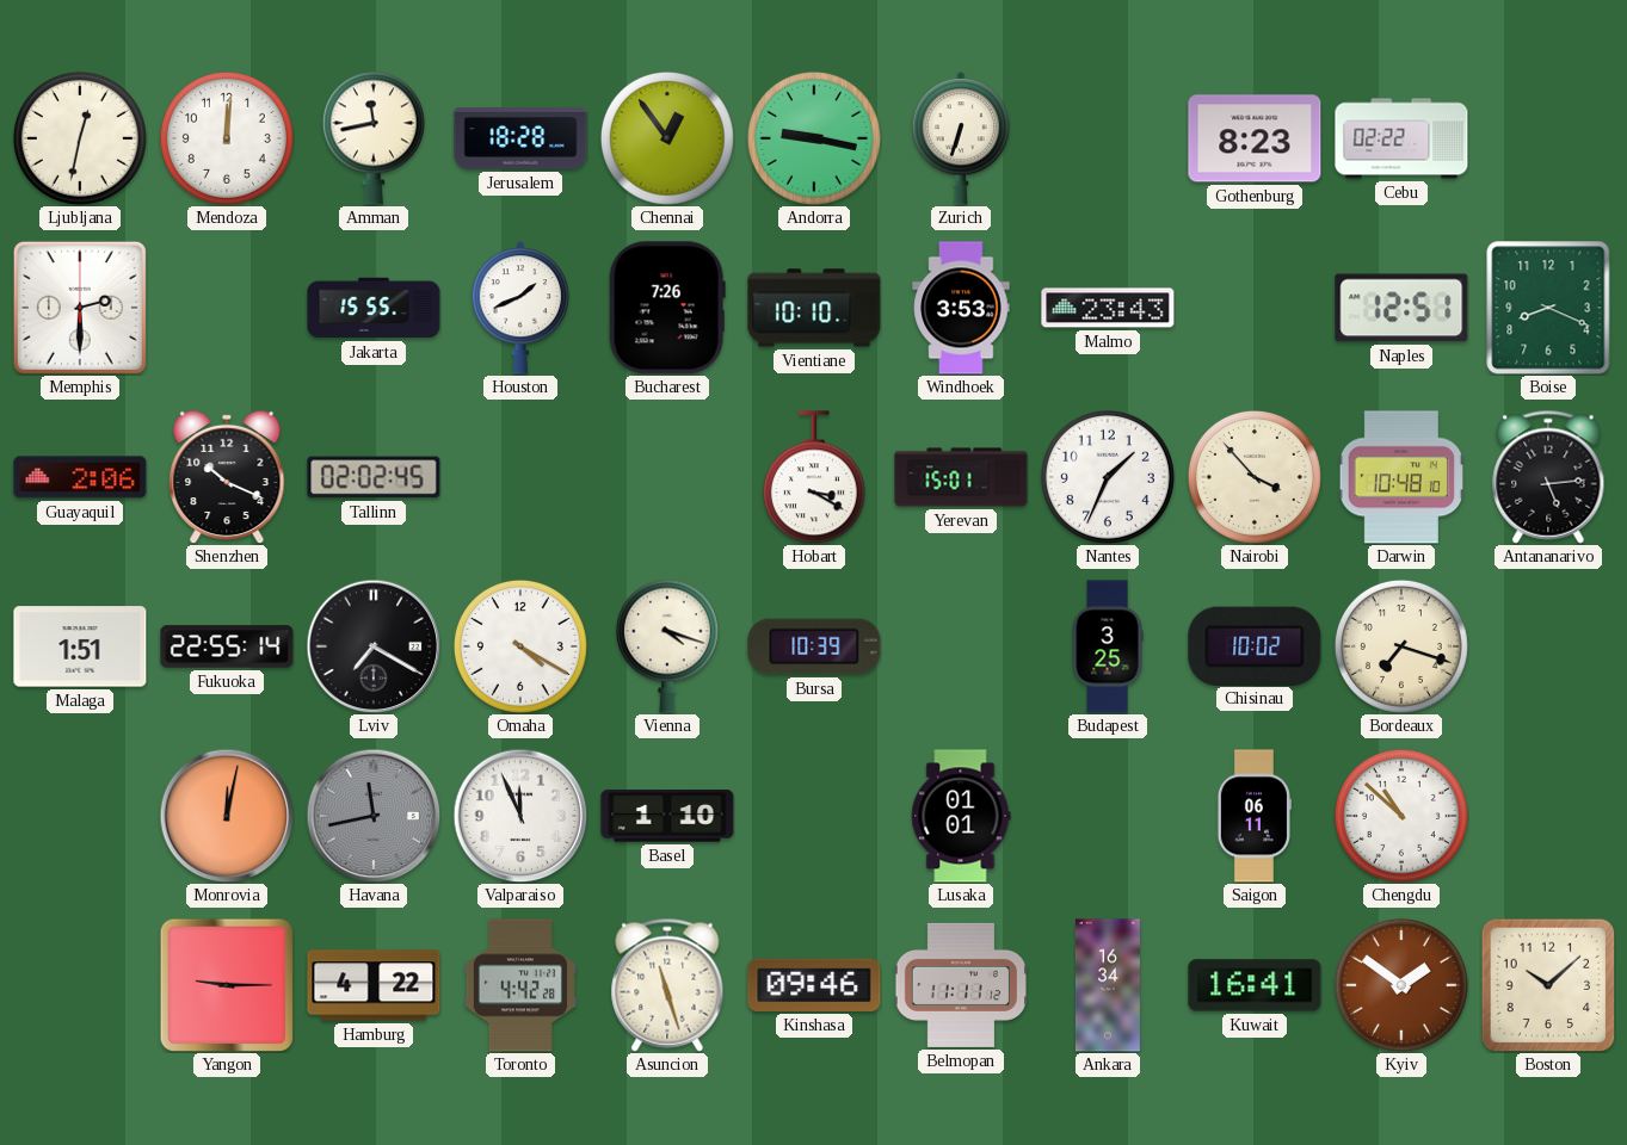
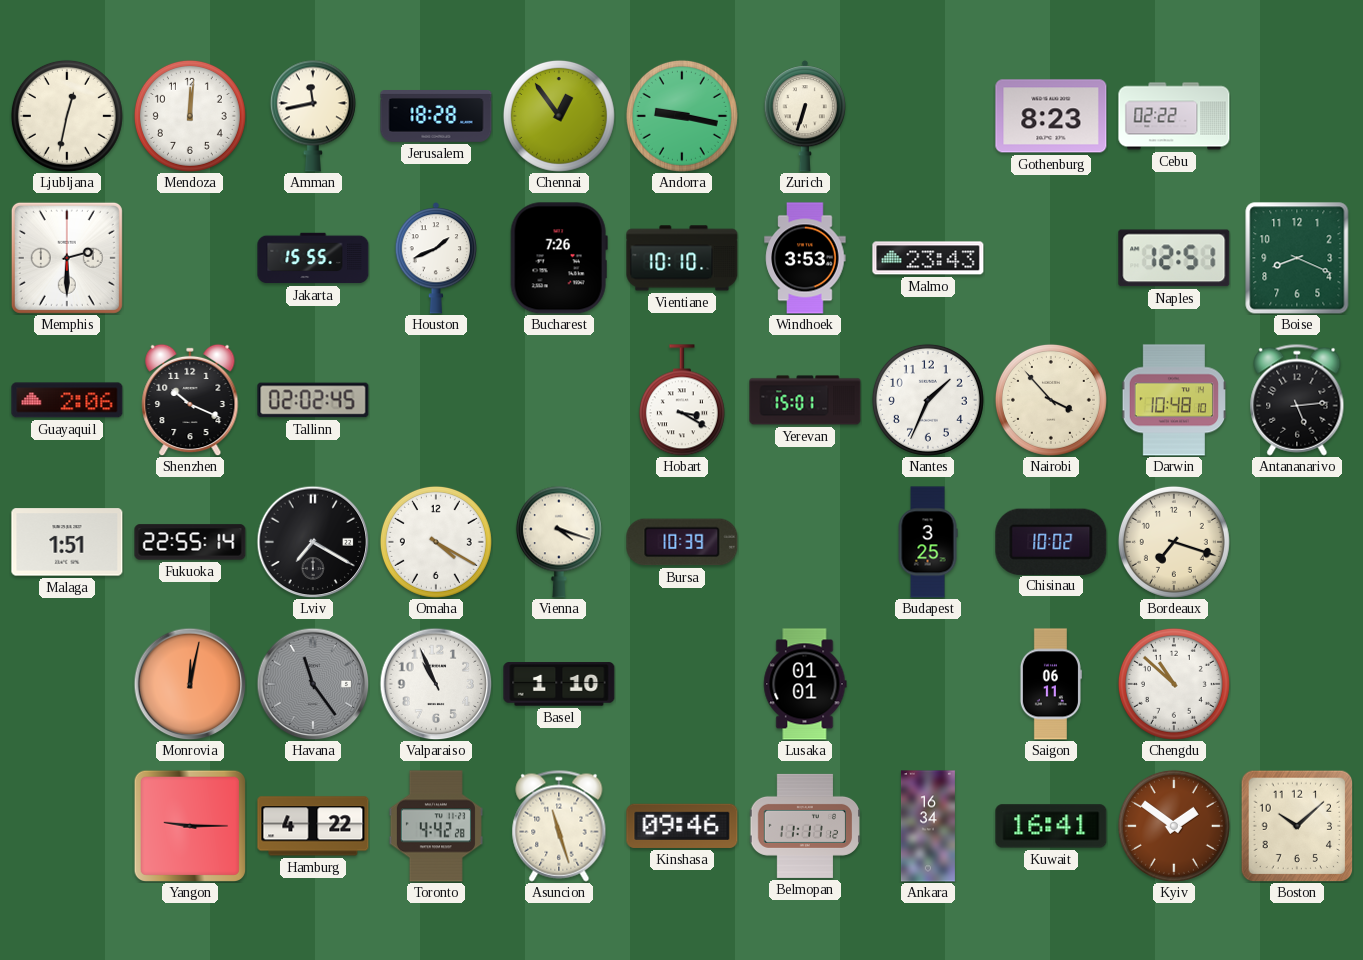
Havana: 11:43 -> 11:24
Valparaiso: 11:56 -> 10:56
